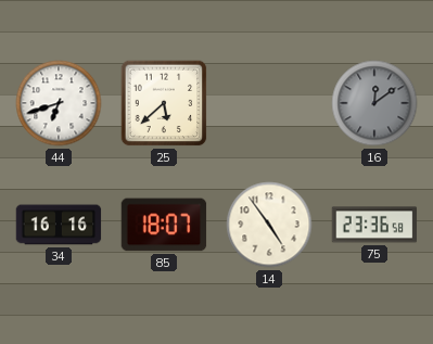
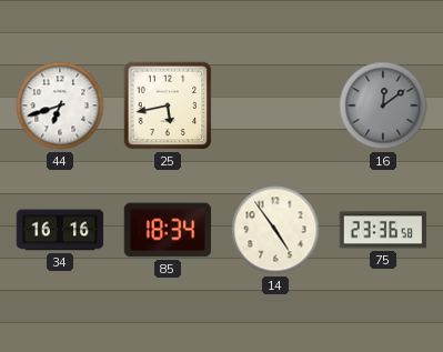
25: 5:38 -> 5:43
85: 18:07 -> 18:34
